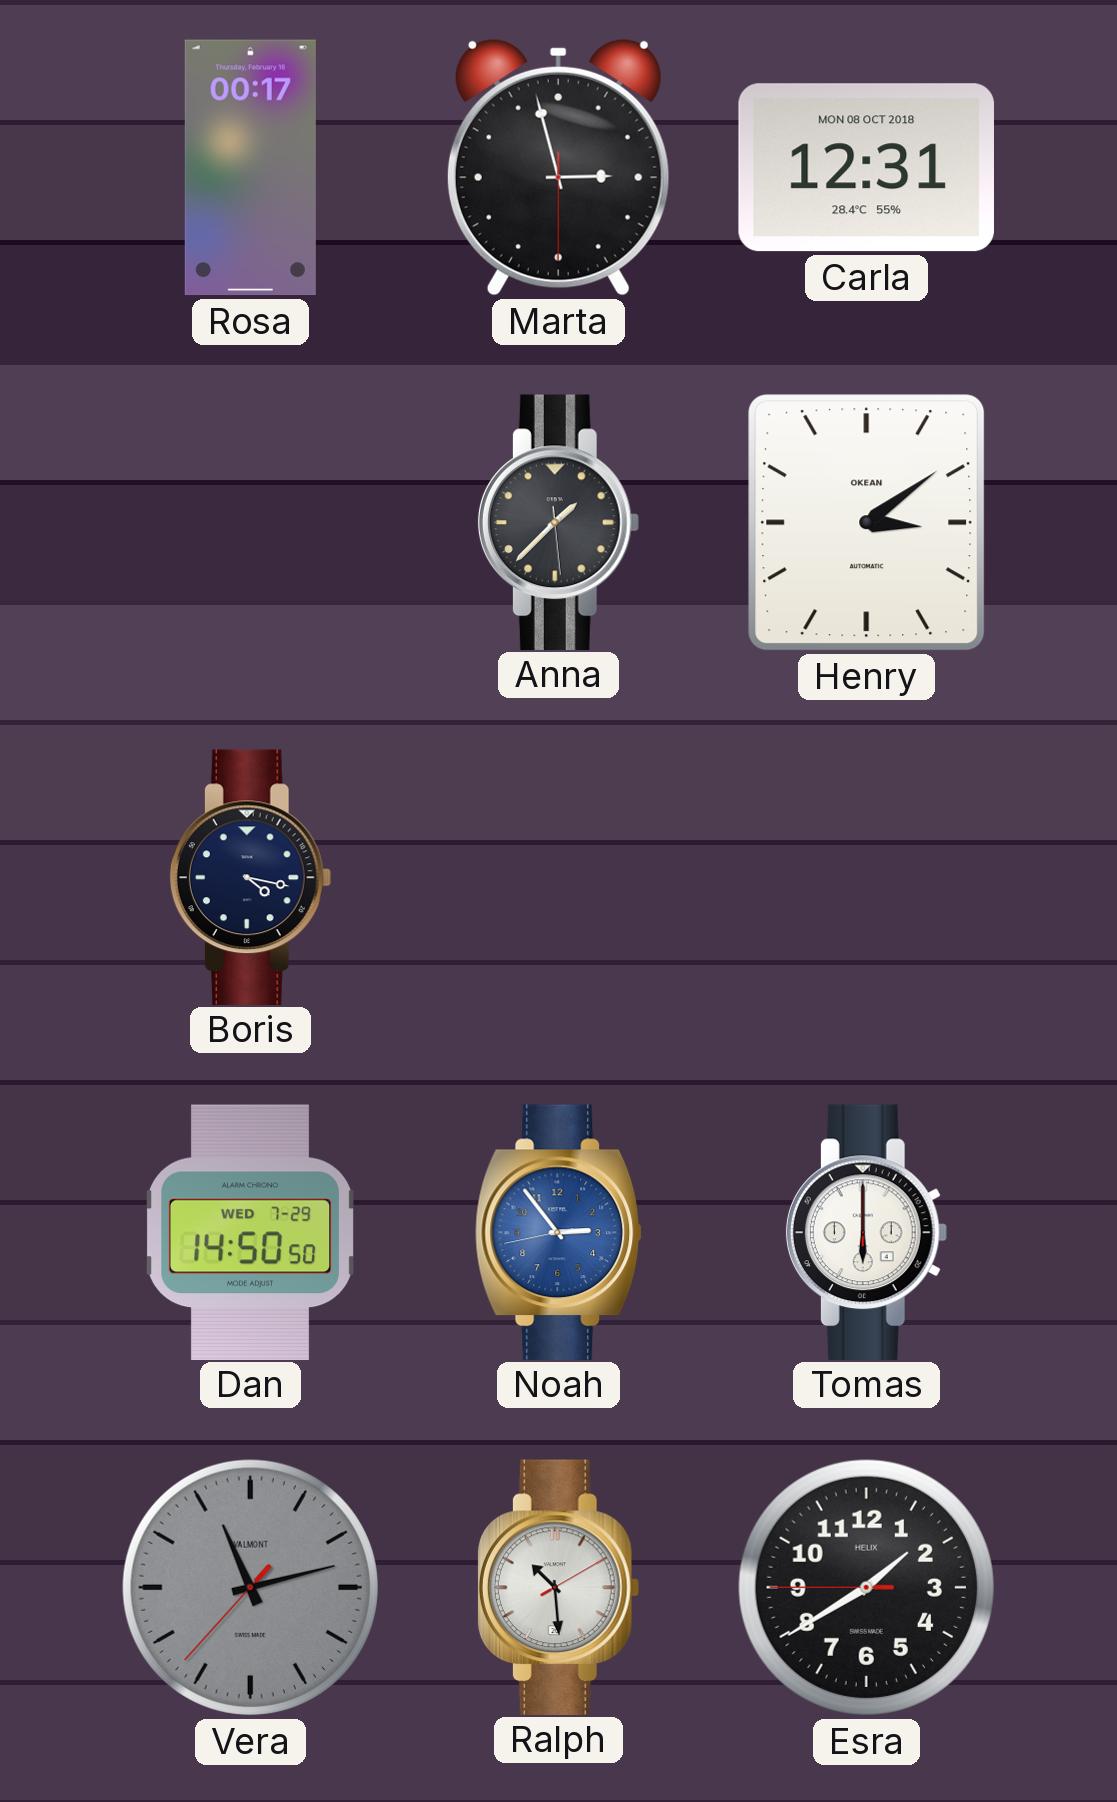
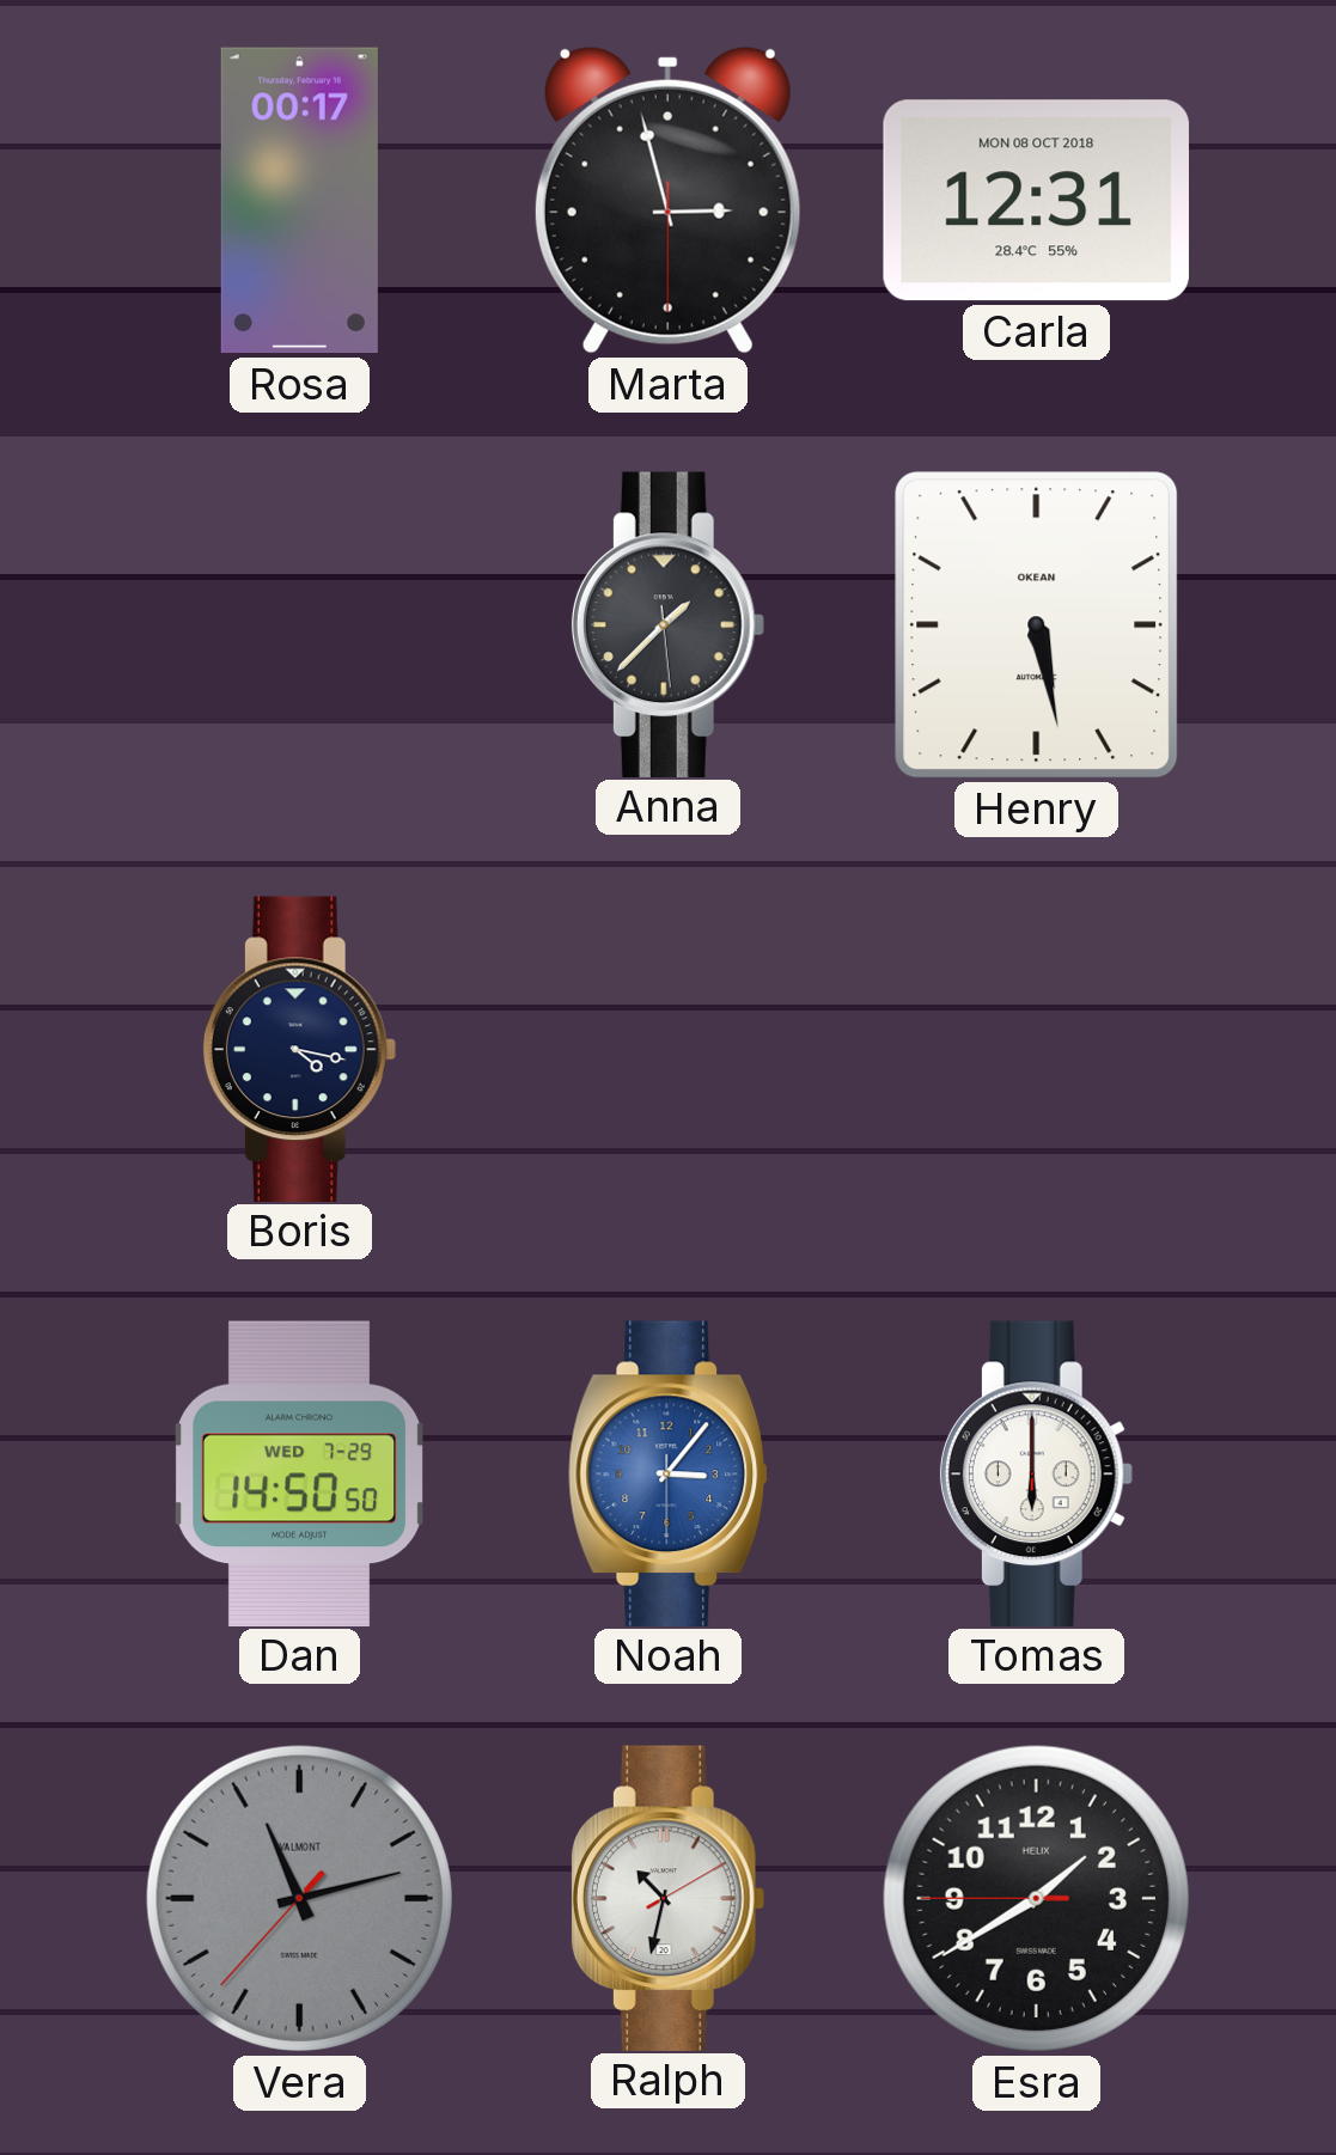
Henry: 3:09 -> 5:28
Noah: 2:53 -> 3:06
Ralph: 10:29 -> 10:32
